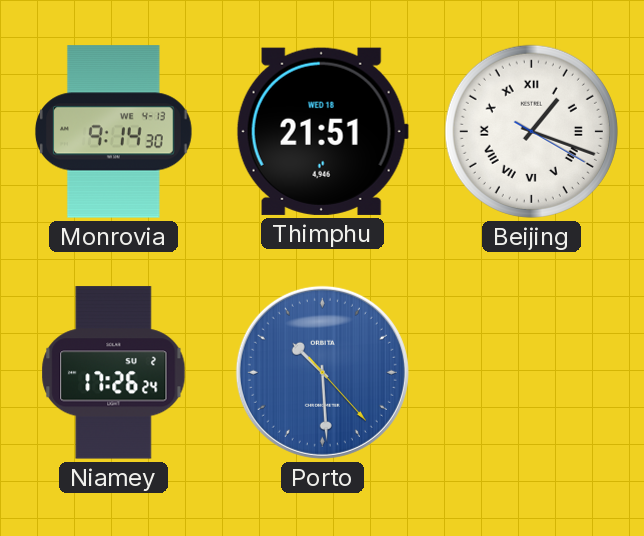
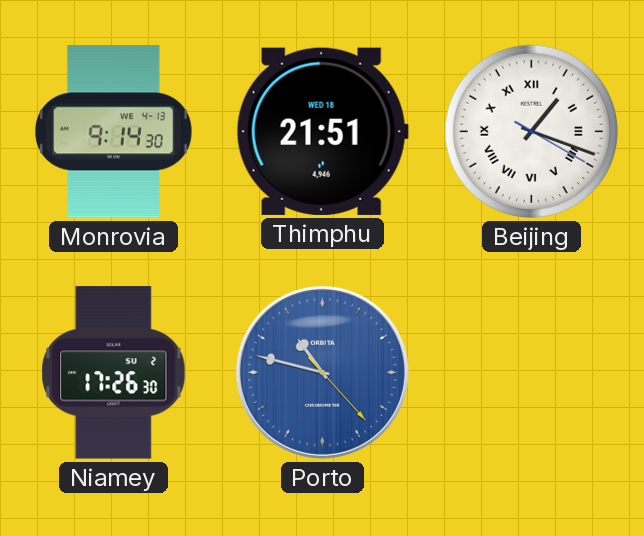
Niamey: 17:26:24 -> 17:26:30
Porto: 10:29 -> 10:47
